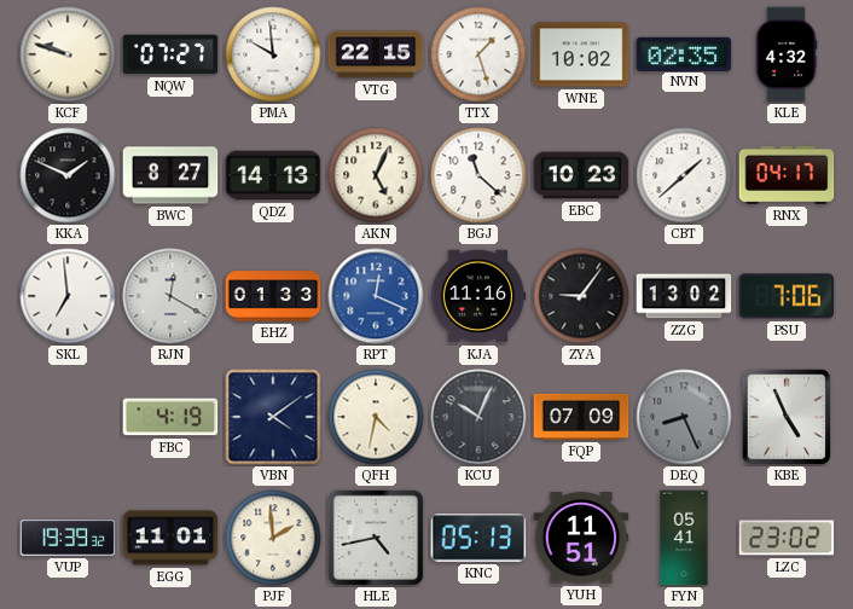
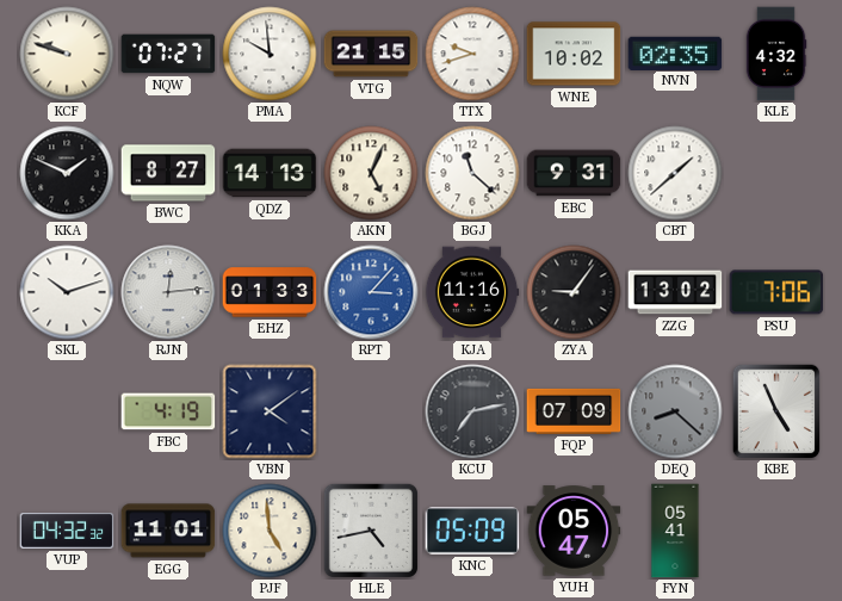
VTG: 22:15 -> 21:15
TTX: 1:27 -> 9:42
EBC: 10:23 -> 9:31
RNX: 04:17 -> none
SKL: 6:59 -> 10:12
RJN: 12:20 -> 12:14
RPT: 12:19 -> 3:07
QFH: 4:32 -> none
KCU: 10:04 -> 7:13
DEQ: 8:26 -> 8:22
VUP: 19:39 -> 04:32
PJF: 1:59 -> 4:59
KNC: 05:13 -> 05:09
YUH: 11:51 -> 05:47
LZC: 23:02 -> none
